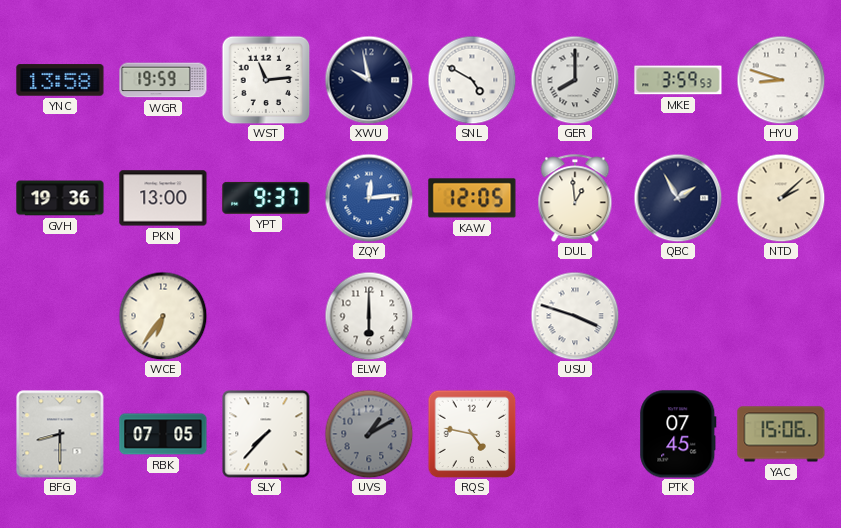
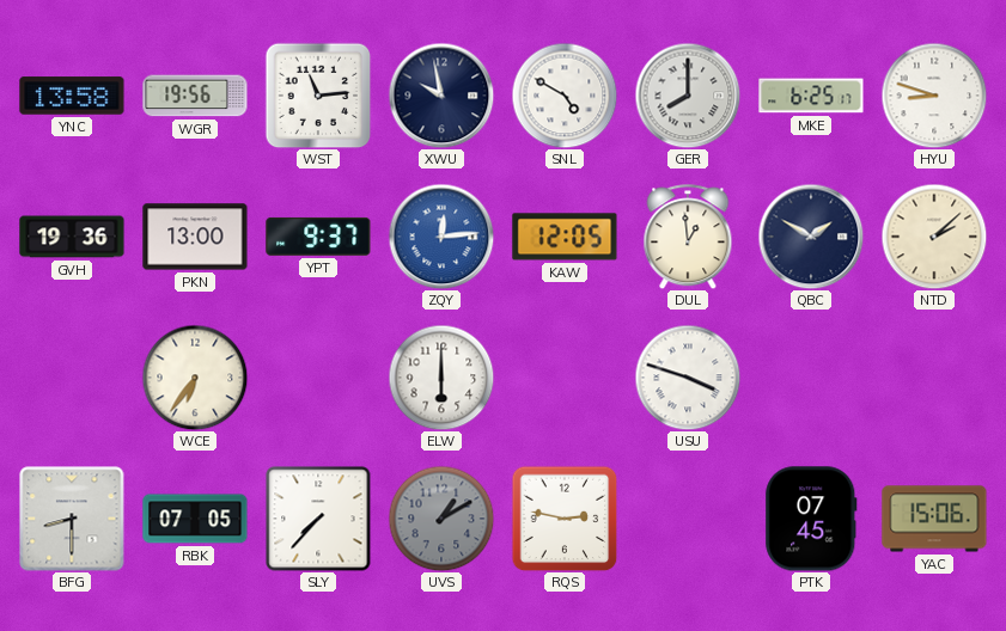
WGR: 19:59 -> 19:56
MKE: 3:59 -> 6:25
QBC: 1:55 -> 1:50
RQS: 4:47 -> 2:47
